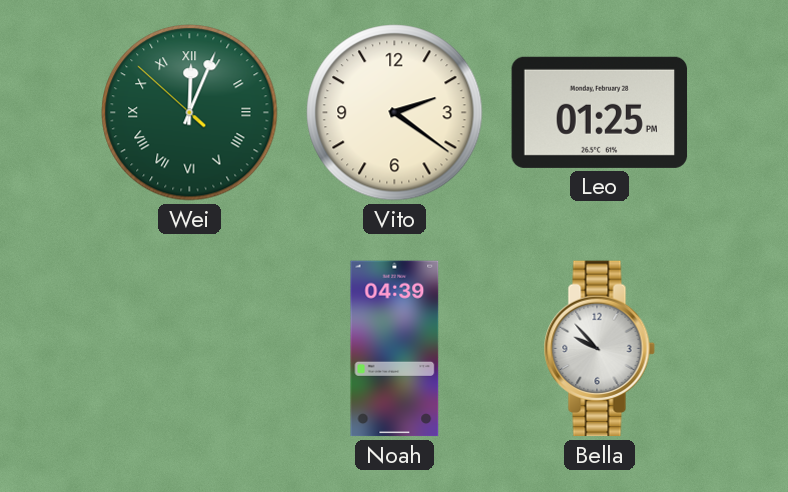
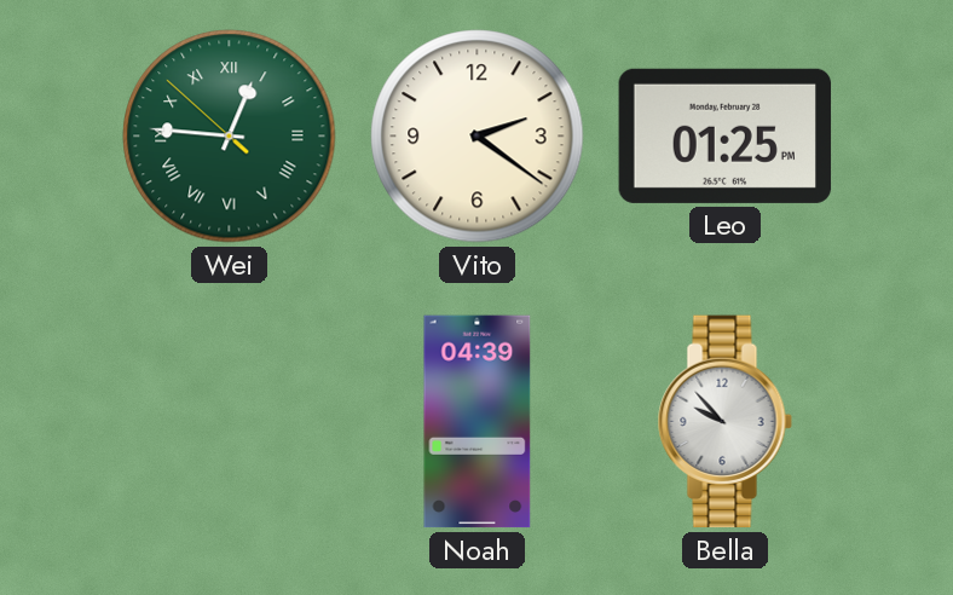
Wei: 12:03 -> 12:45
